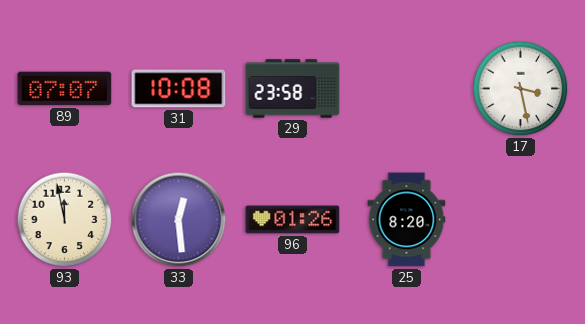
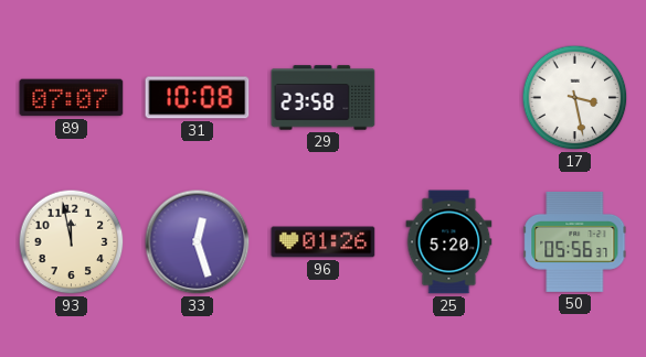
33: 12:29 -> 12:27
25: 8:20 -> 5:20
50: none -> 05:56
